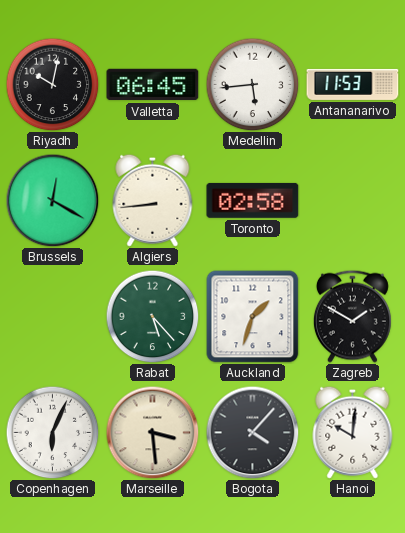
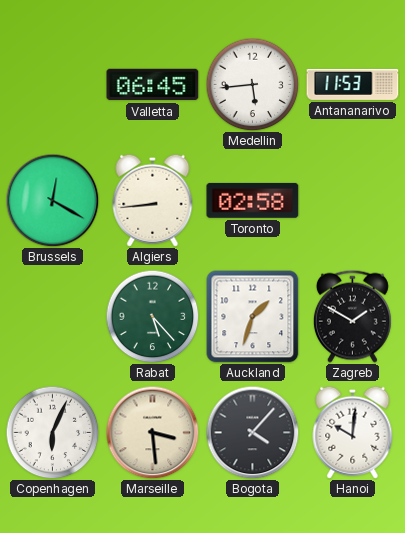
Riyadh: 10:02 -> none
